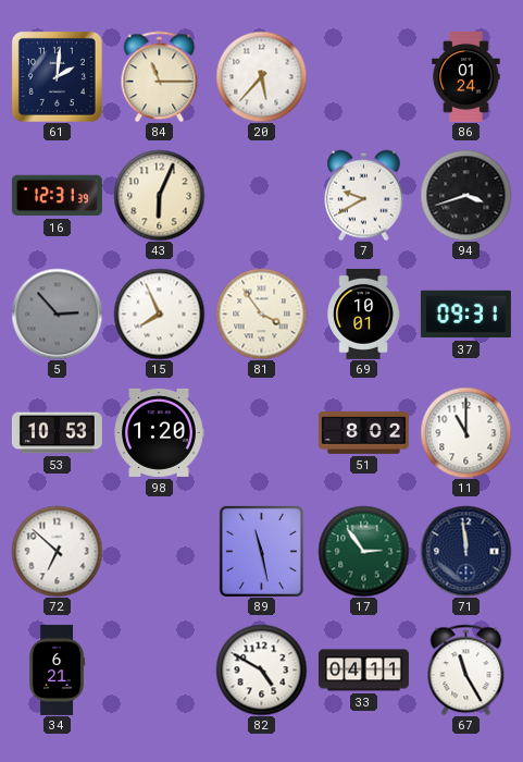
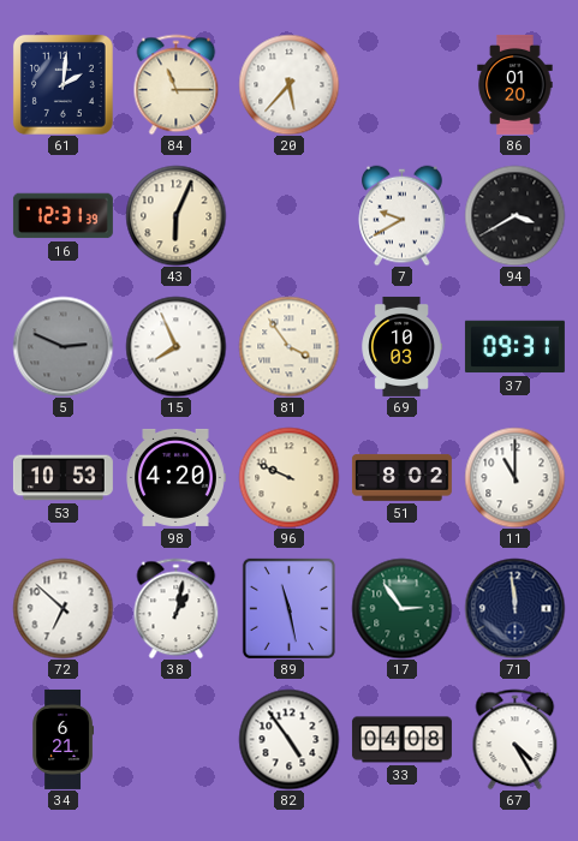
86: 01:24 -> 01:20
94: 3:42 -> 3:40
5: 2:53 -> 2:49
69: 10:01 -> 10:03
98: 1:20 -> 4:20
96: none -> 9:49
38: none -> 1:02
82: 4:50 -> 4:54
33: 04:11 -> 04:08
67: 11:25 -> 4:25
